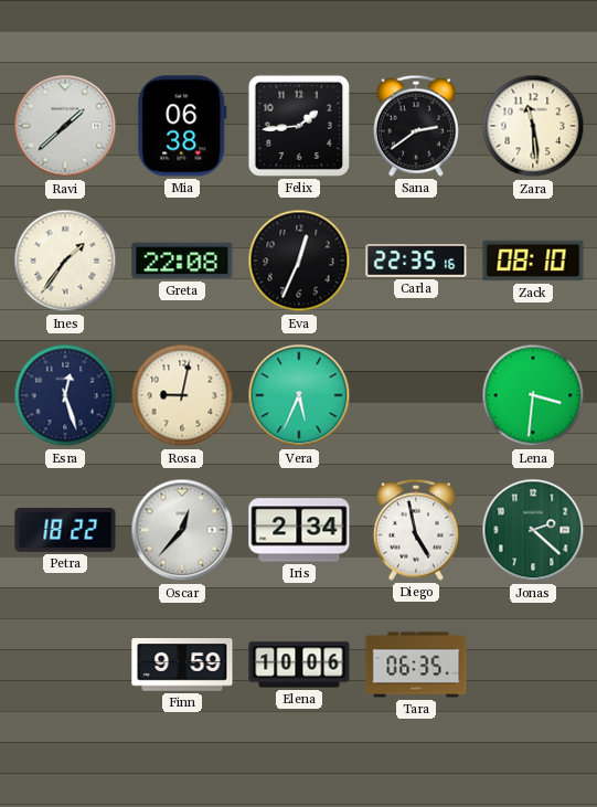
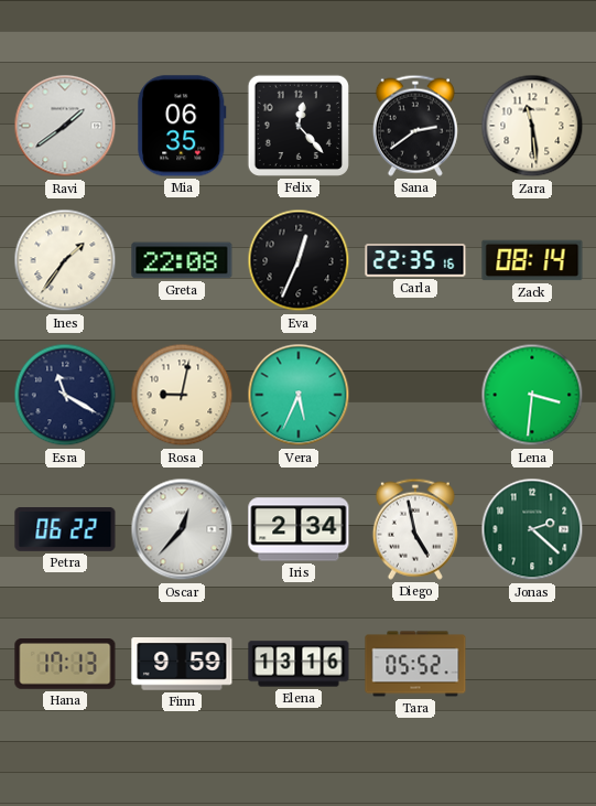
Ravi: 1:38 -> 1:39
Mia: 06:38 -> 06:35
Felix: 1:44 -> 12:23
Zack: 08:10 -> 08:14
Esra: 12:27 -> 11:20
Petra: 18:22 -> 06:22
Hana: none -> 17:13
Elena: 10:06 -> 13:16
Tara: 06:35 -> 05:52
